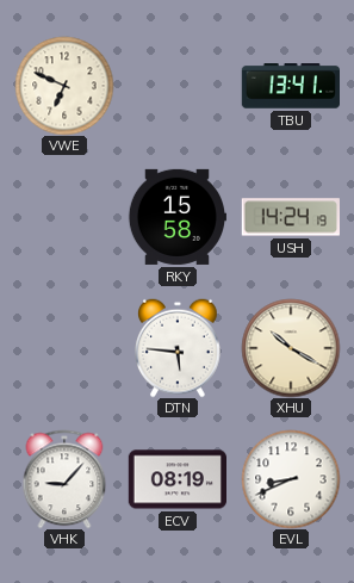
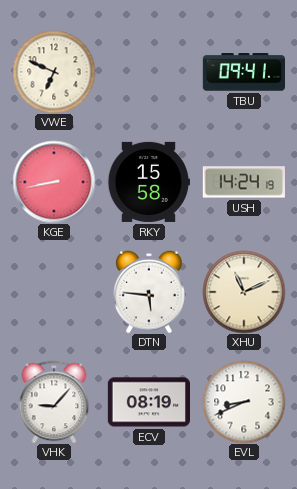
TBU: 13:41 -> 09:41
KGE: none -> 8:43
XHU: 10:20 -> 11:11
